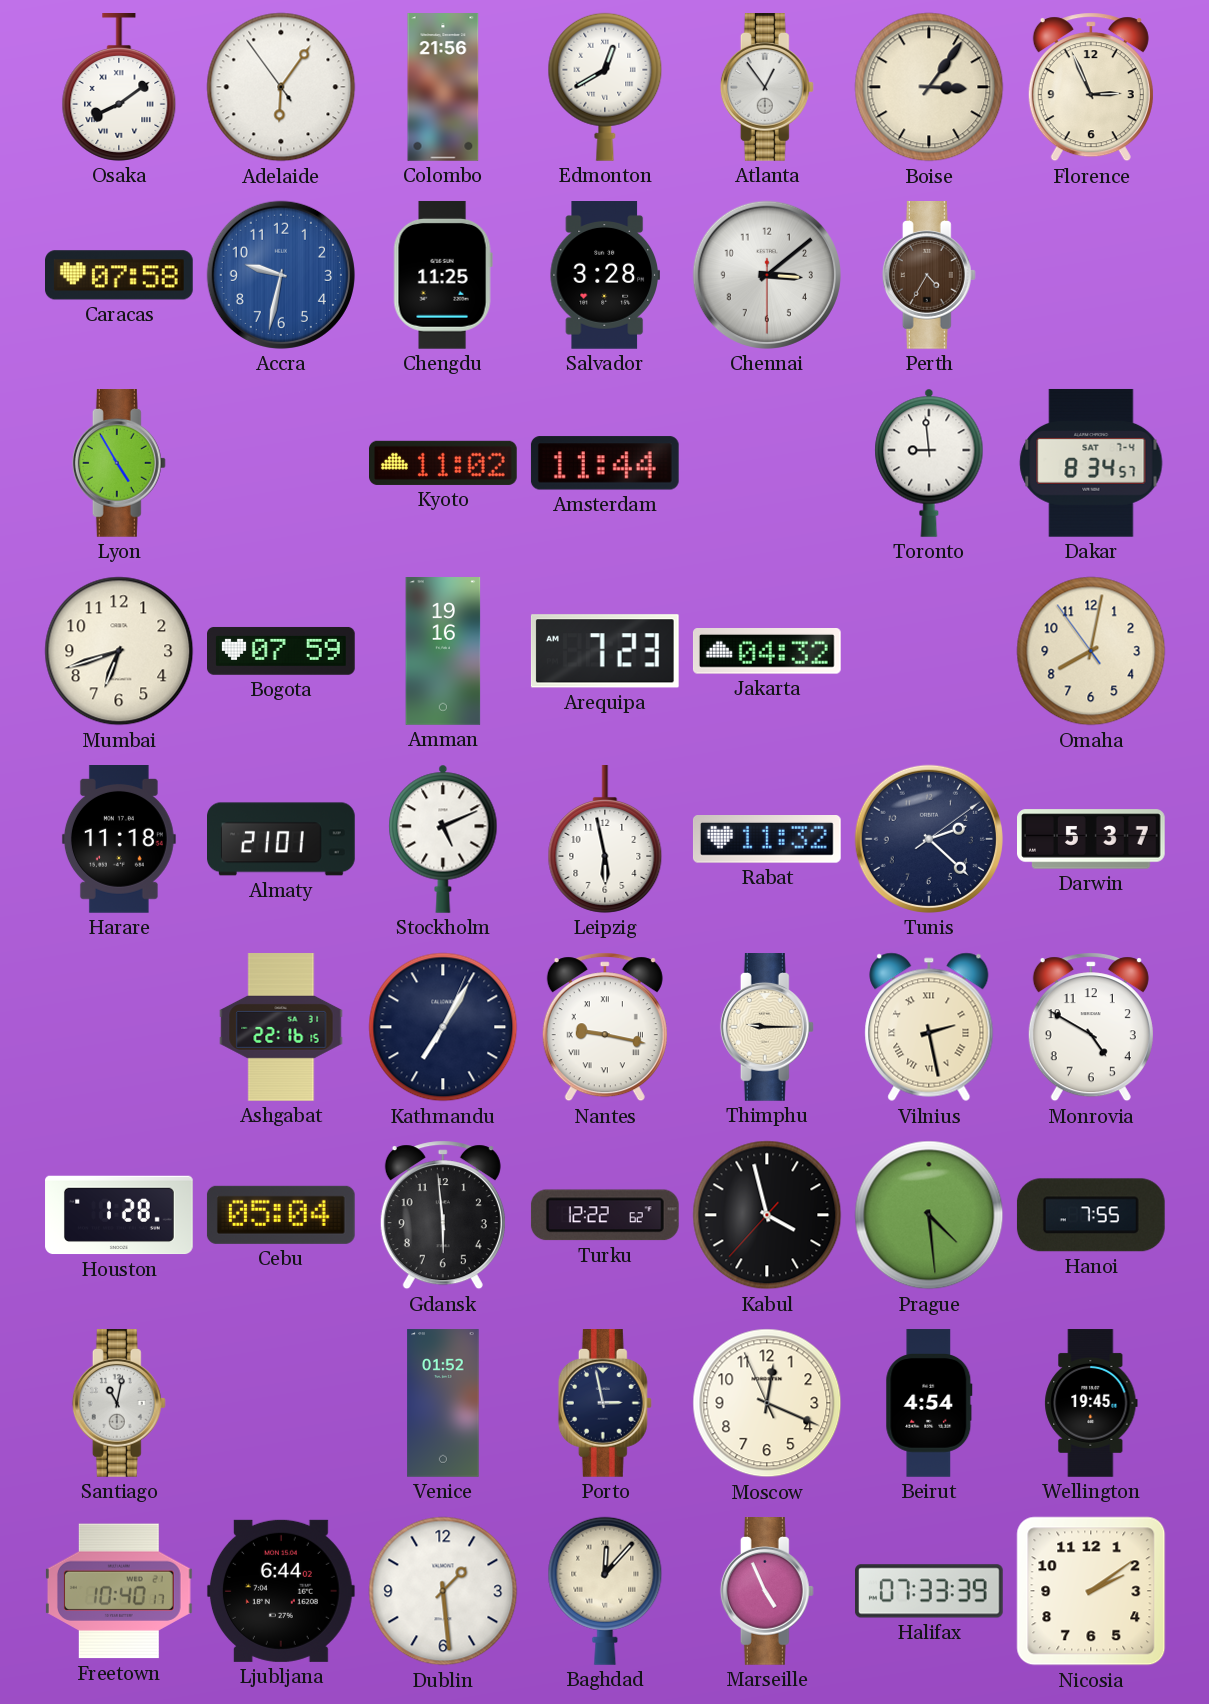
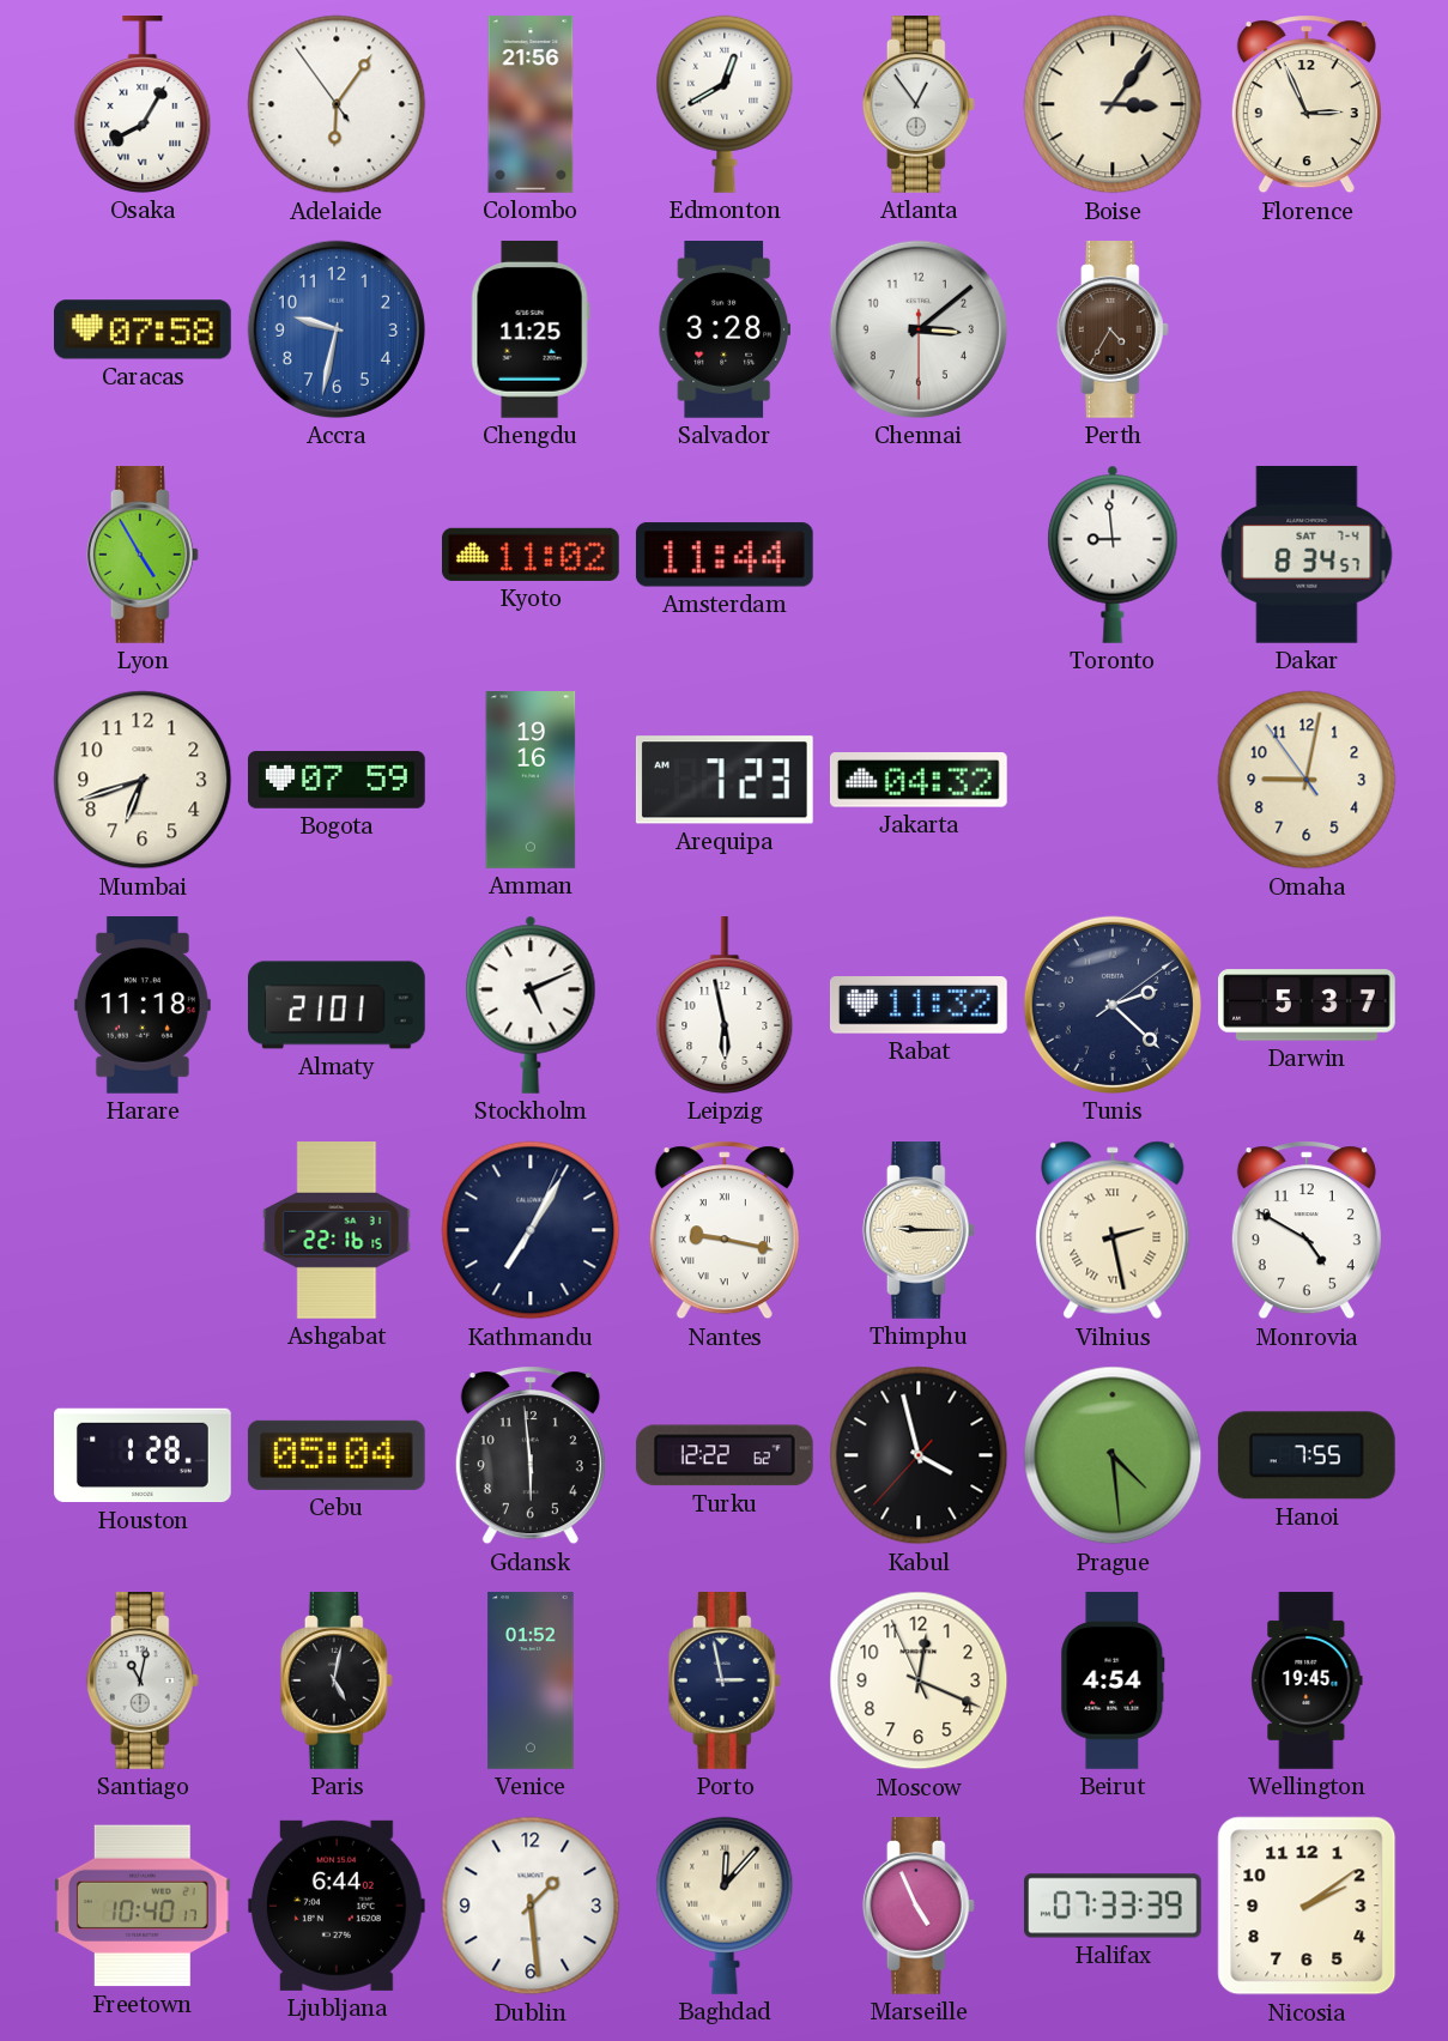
Osaka: 8:09 -> 8:05
Omaha: 8:01 -> 9:01
Paris: none -> 5:02
